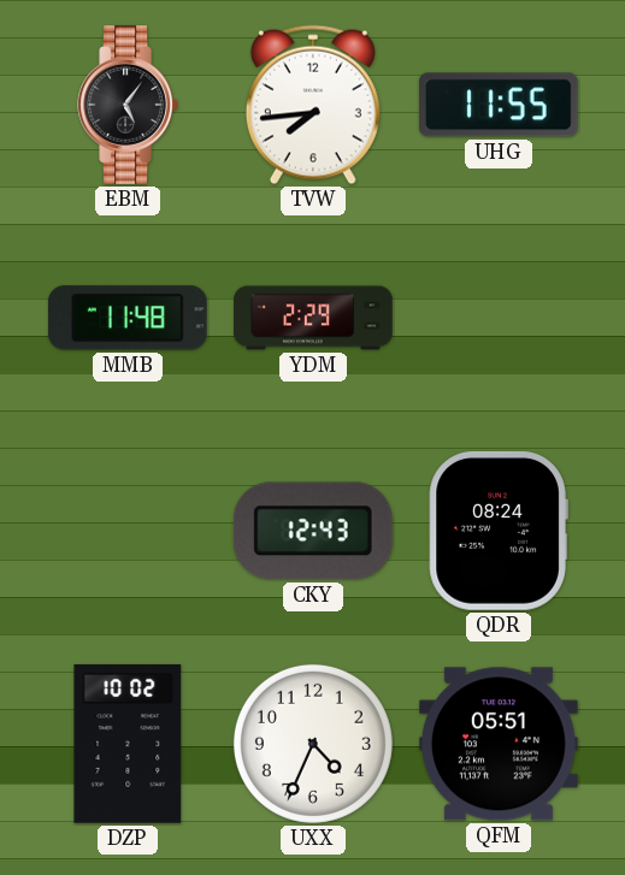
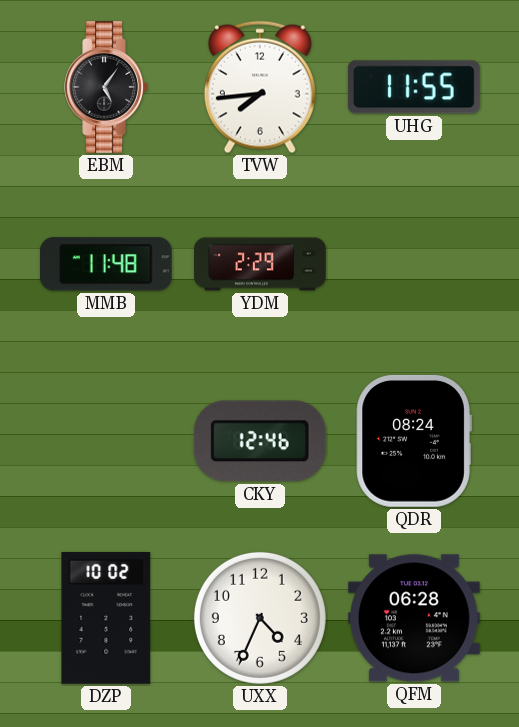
CKY: 12:43 -> 12:46
QFM: 05:51 -> 06:28
